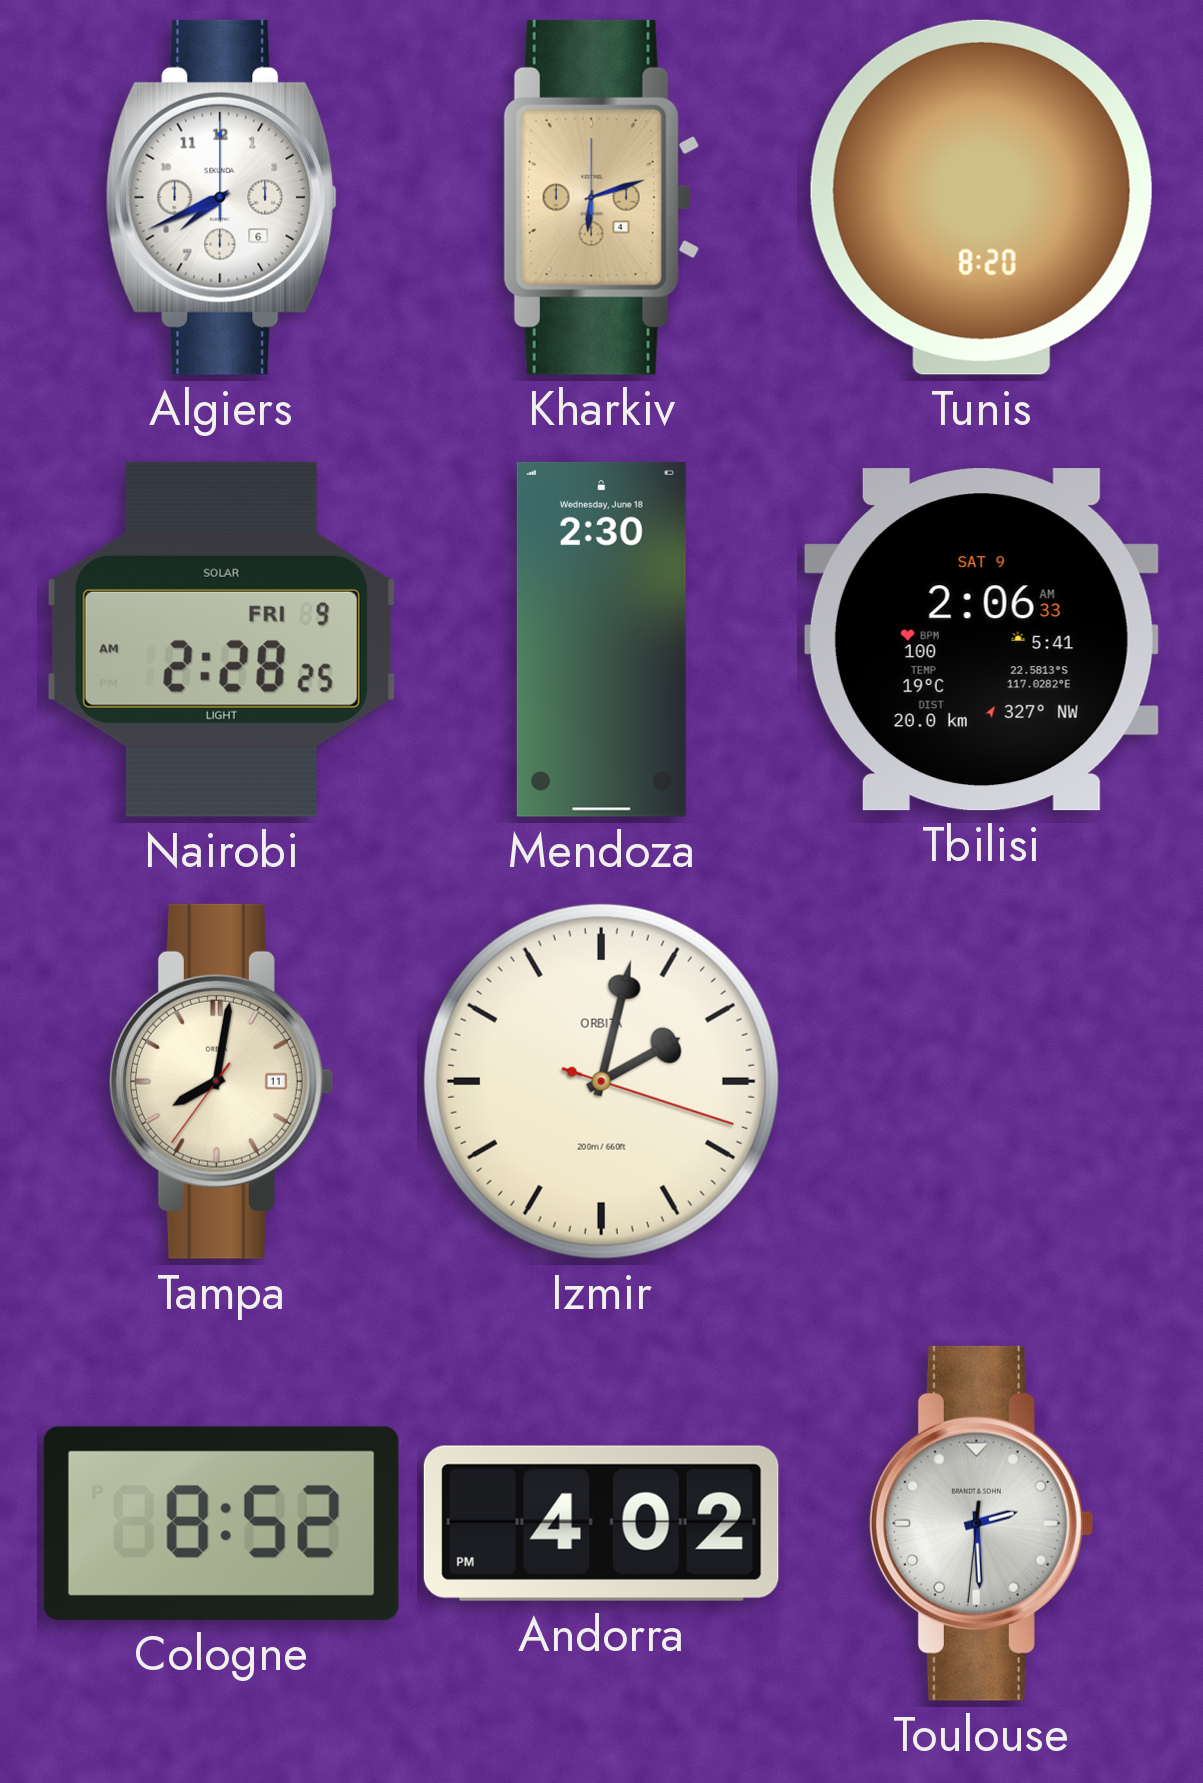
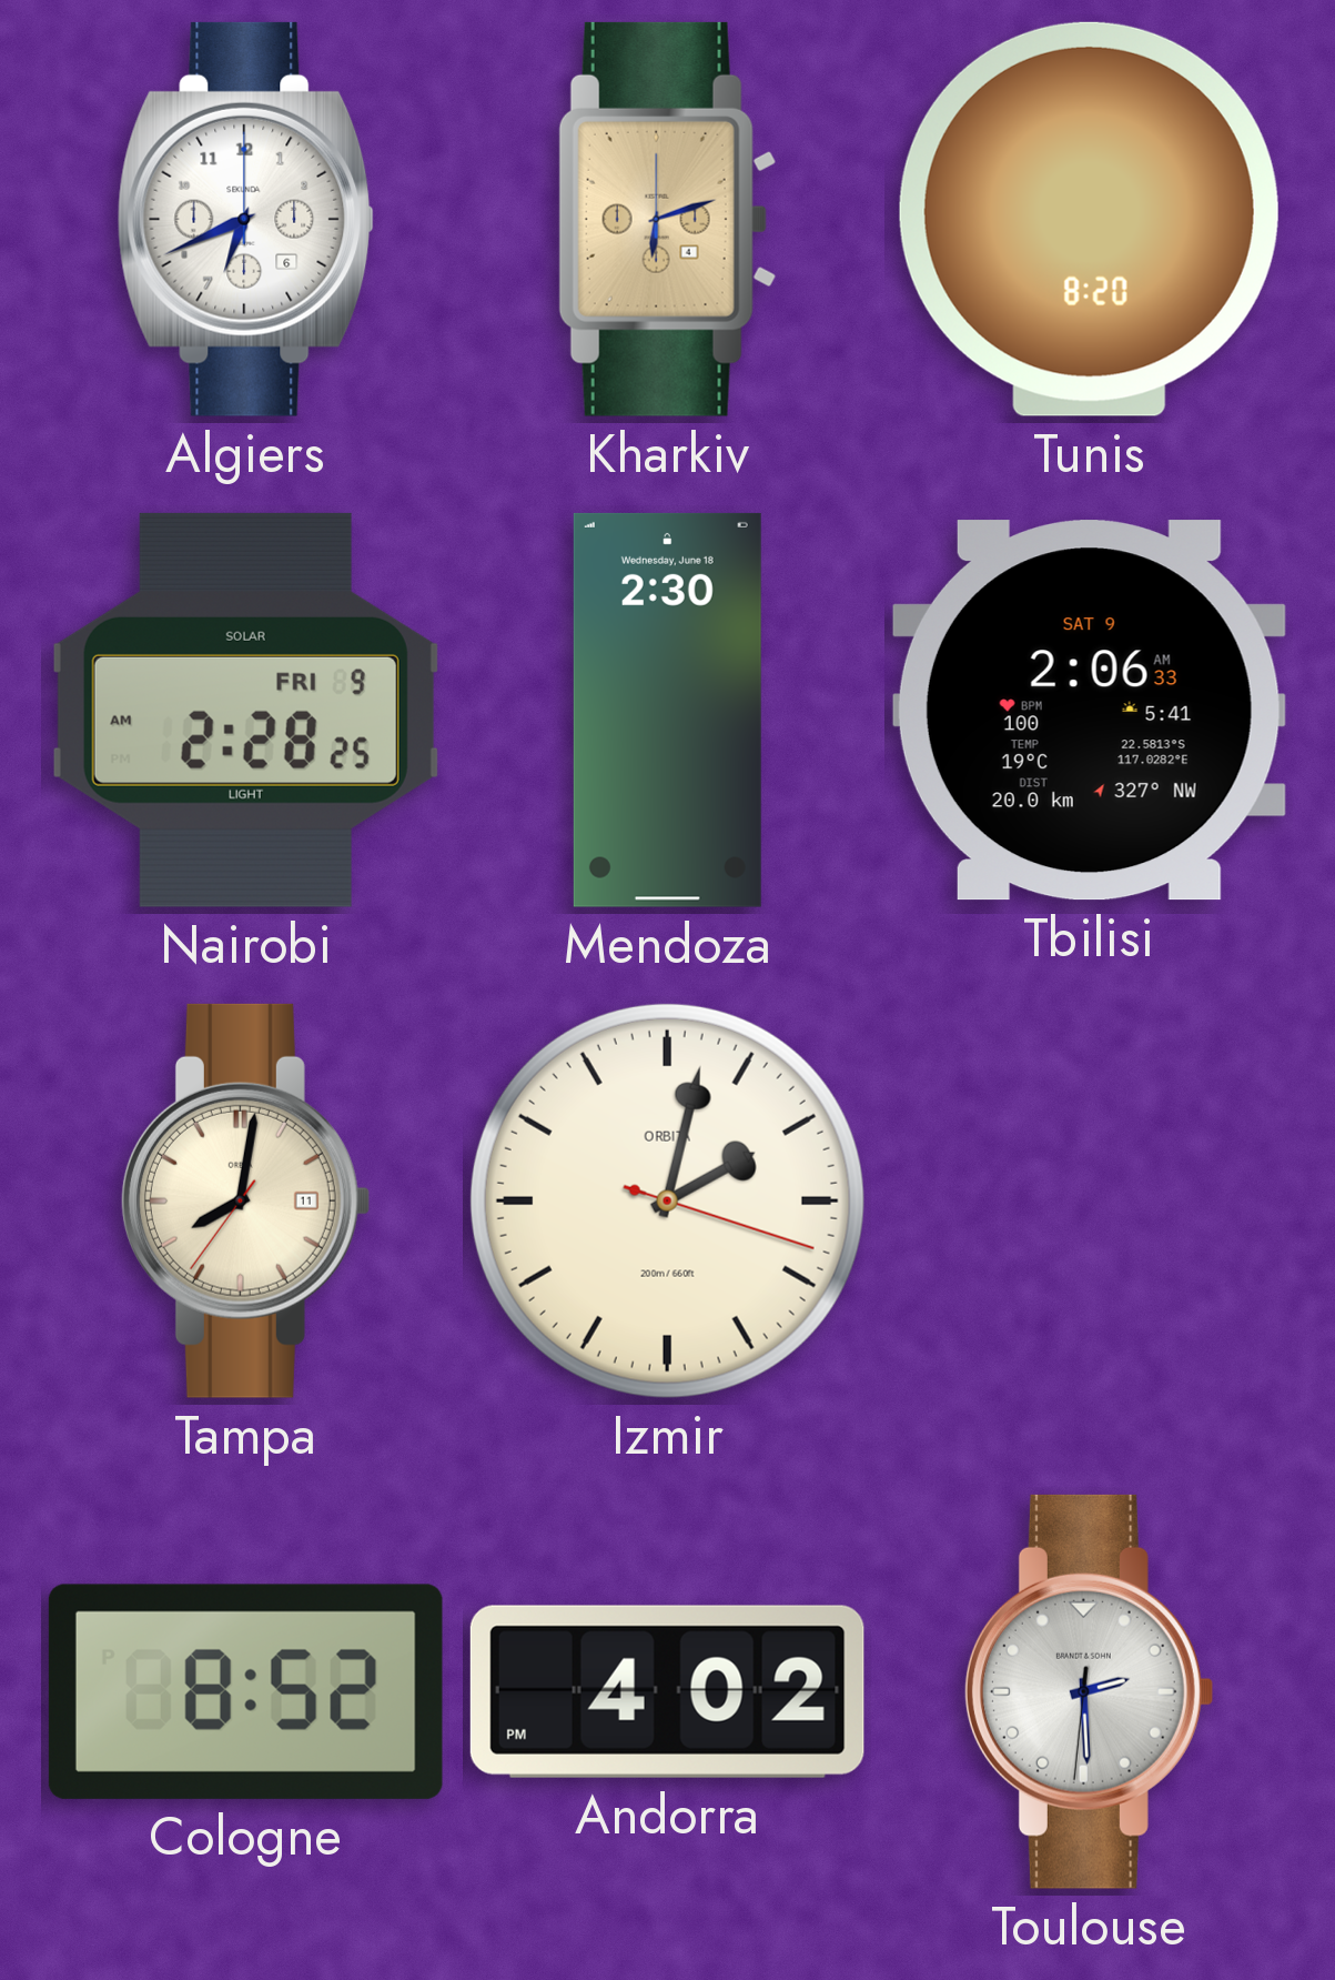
Algiers: 7:41 -> 6:41
